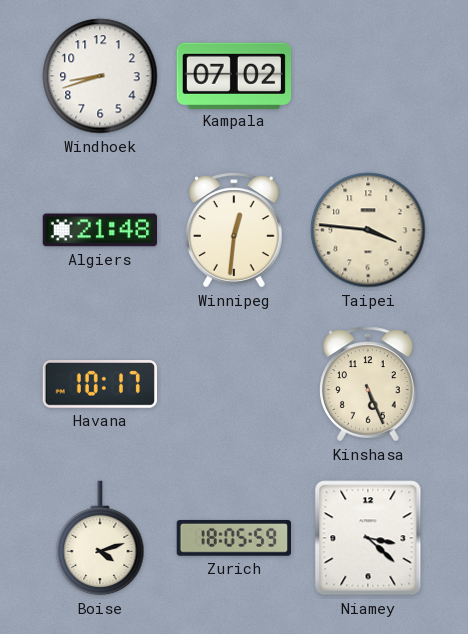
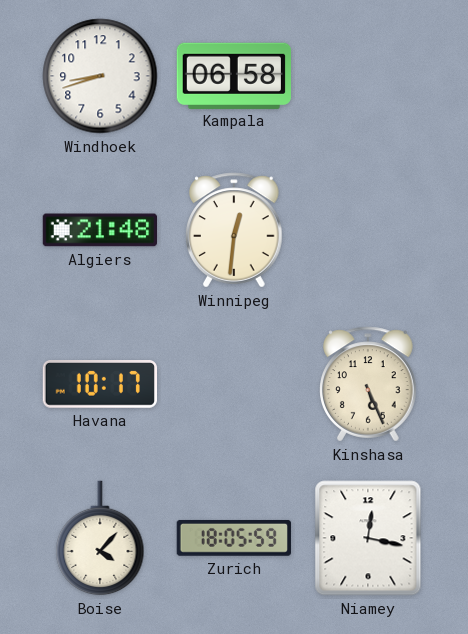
Kampala: 07:02 -> 06:58
Taipei: 3:46 -> none
Boise: 4:12 -> 4:07
Niamey: 3:22 -> 12:17
